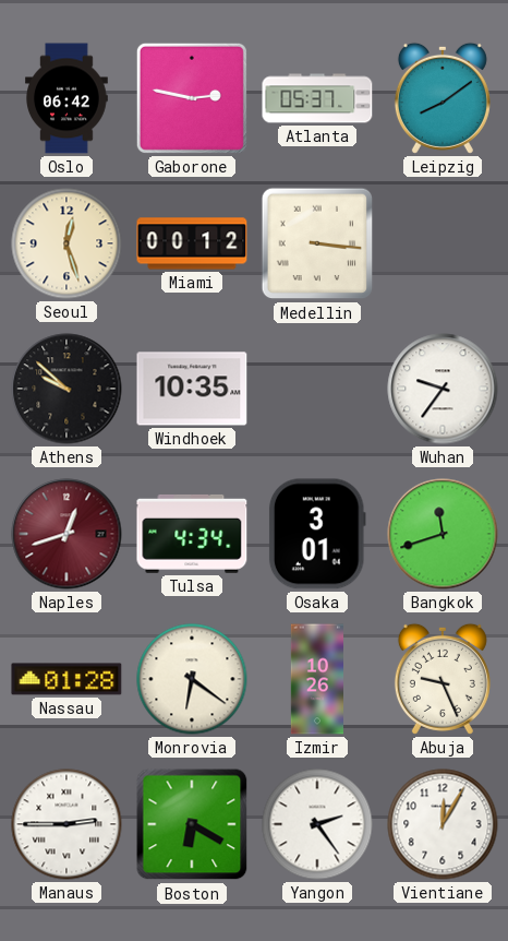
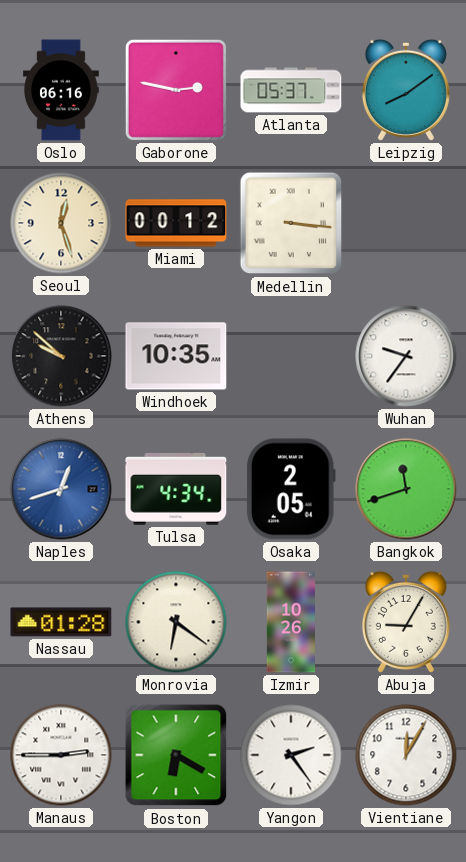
Oslo: 06:42 -> 06:16
Naples dial: burgundy -> blue
Osaka: 3:01 -> 2:05
Abuja: 9:26 -> 9:05
